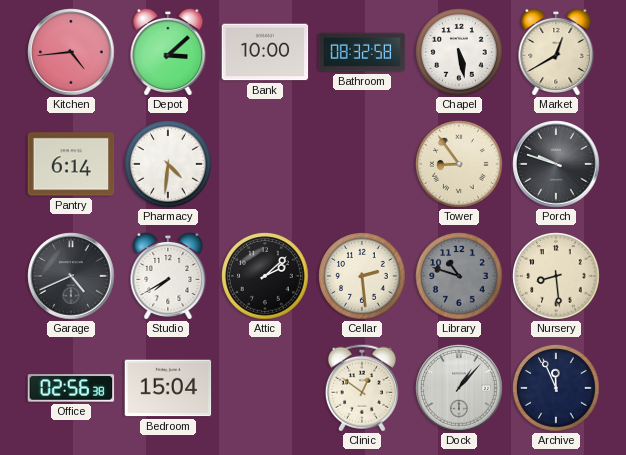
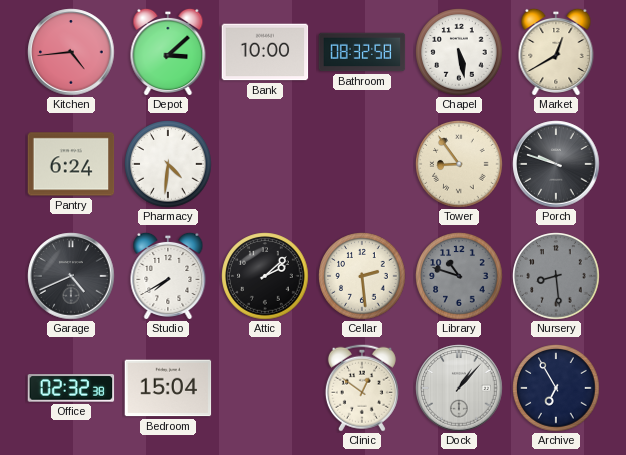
Pantry: 6:14 -> 6:24
Nursery dial: cream -> grey
Office: 02:56 -> 02:32
Archive: 11:56 -> 6:55
